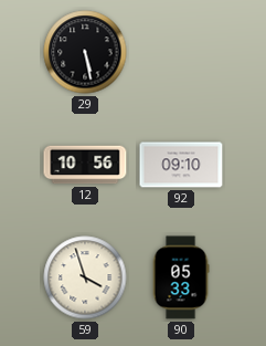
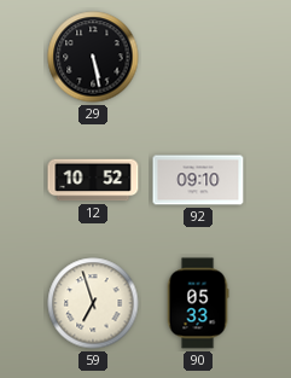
12: 10:56 -> 10:52
59: 3:57 -> 6:57
